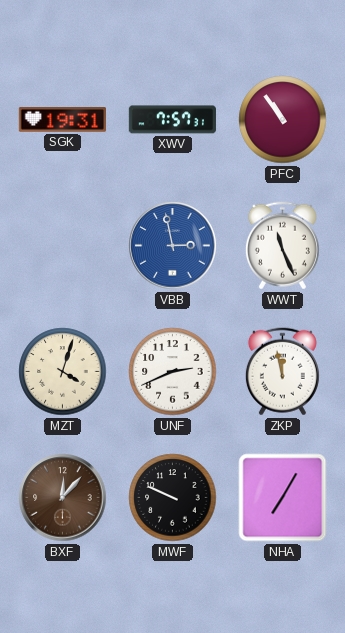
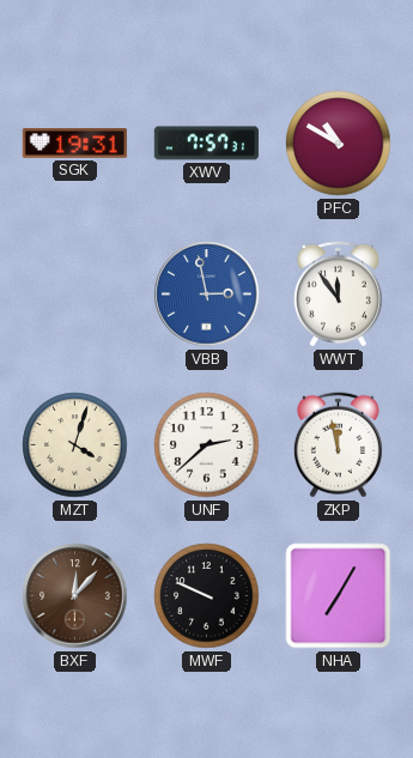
PFC: 10:54 -> 10:50
WWT: 11:26 -> 11:54
UNF: 2:41 -> 2:38
